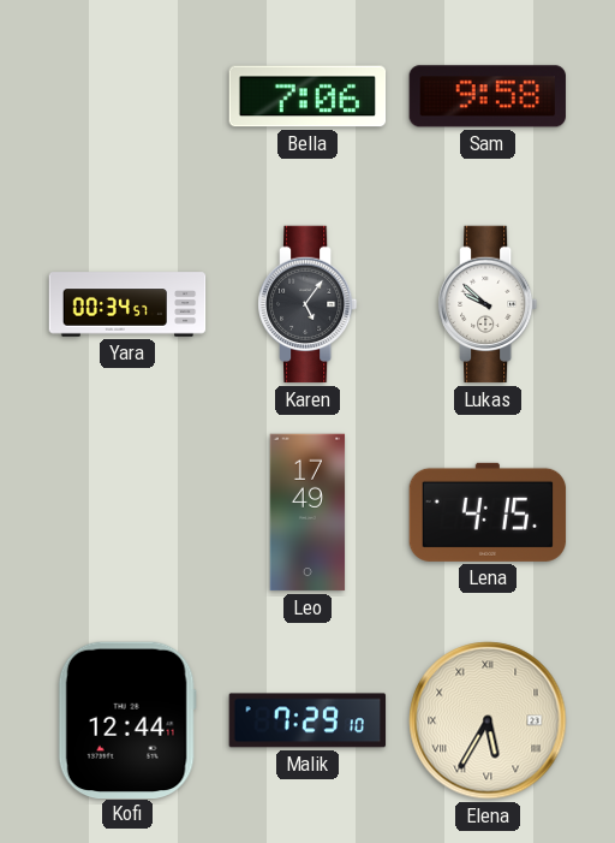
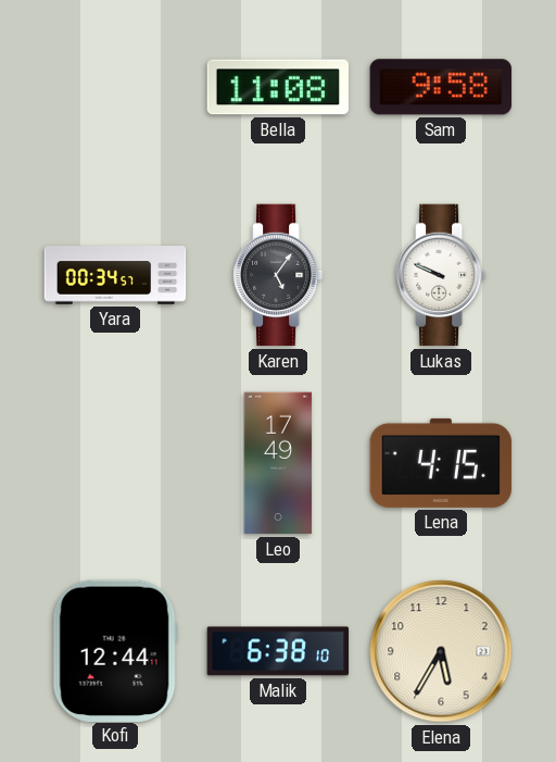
Bella: 7:06 -> 11:08
Lukas: 9:52 -> 9:49
Malik: 7:29 -> 6:38
Elena numerals: Roman -> Arabic
